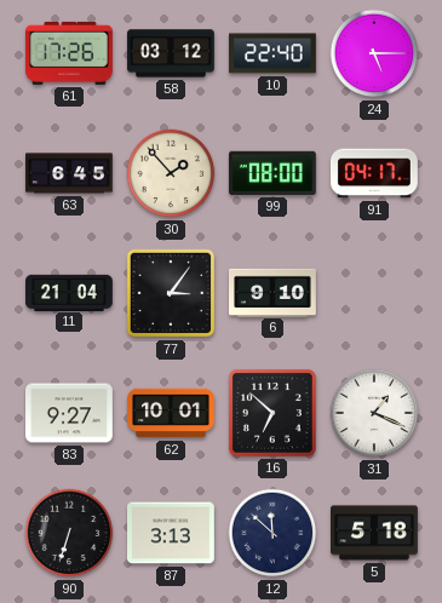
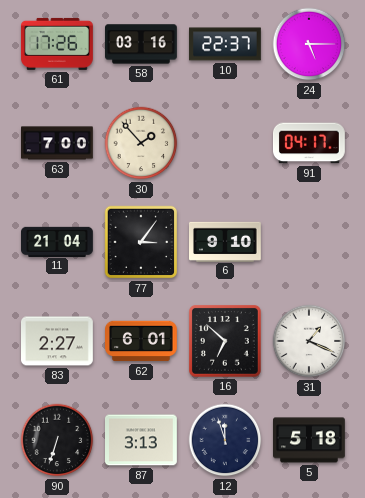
58: 03:12 -> 03:16
10: 22:40 -> 22:37
63: 6:45 -> 7:00
99: 08:00 -> none
83: 9:27 -> 2:27
62: 10:01 -> 6:01
12: 11:52 -> 11:57
